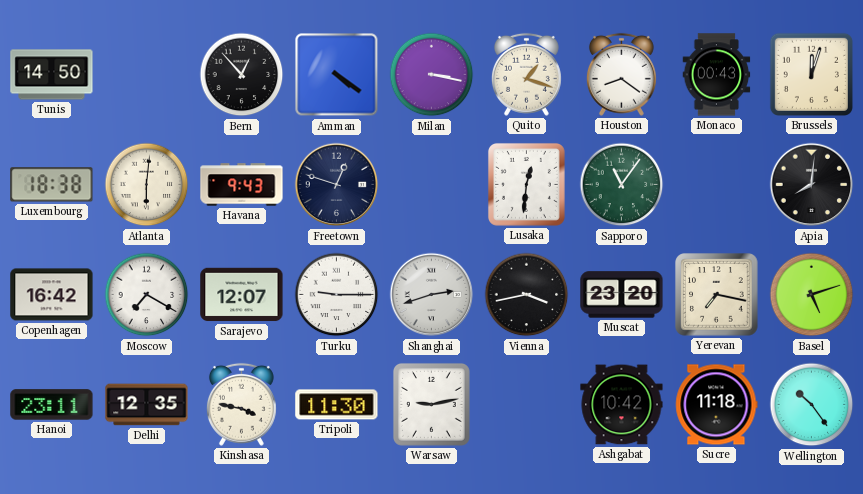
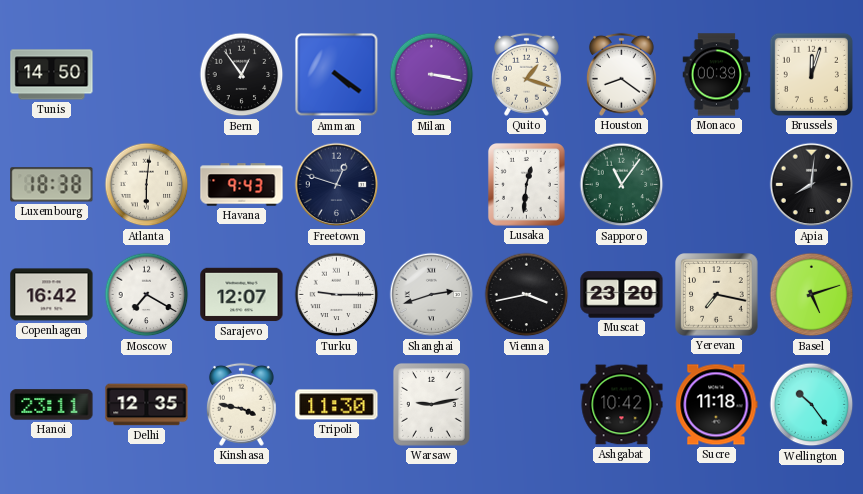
Bern: 12:53 -> 12:54
Monaco: 00:43 -> 00:39
